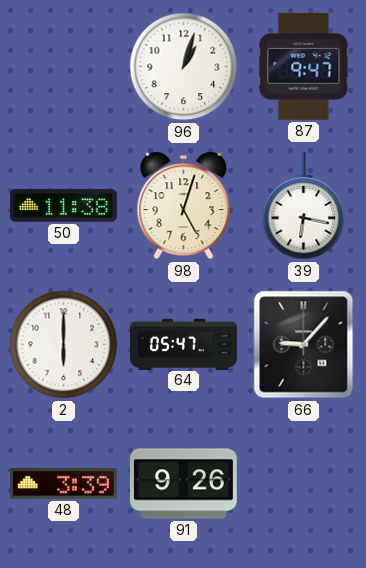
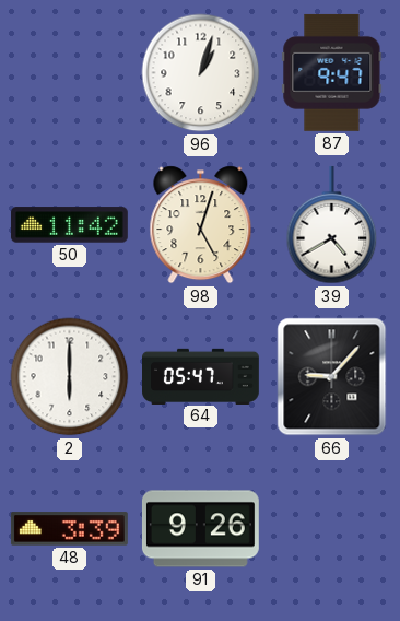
50: 11:38 -> 11:42
39: 6:17 -> 4:40
